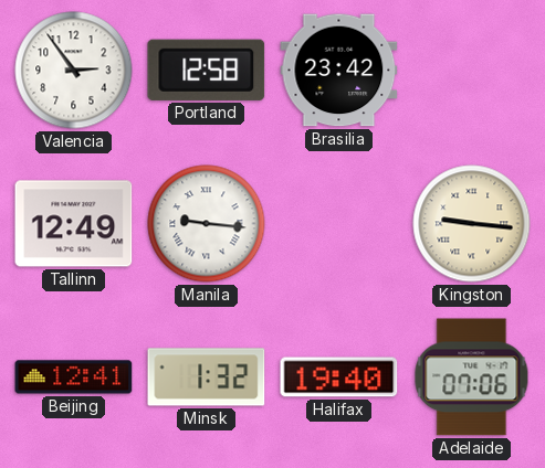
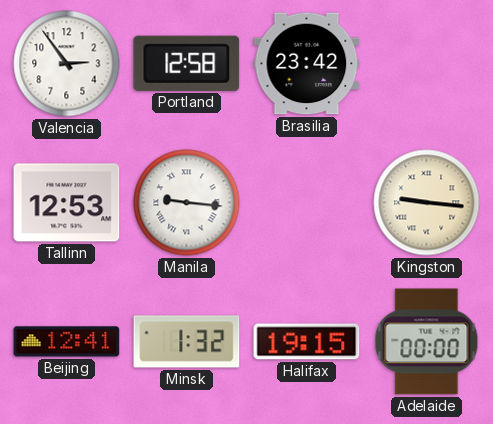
Tallinn: 12:49 -> 12:53
Halifax: 19:40 -> 19:15
Adelaide: 07:06 -> 00:00
